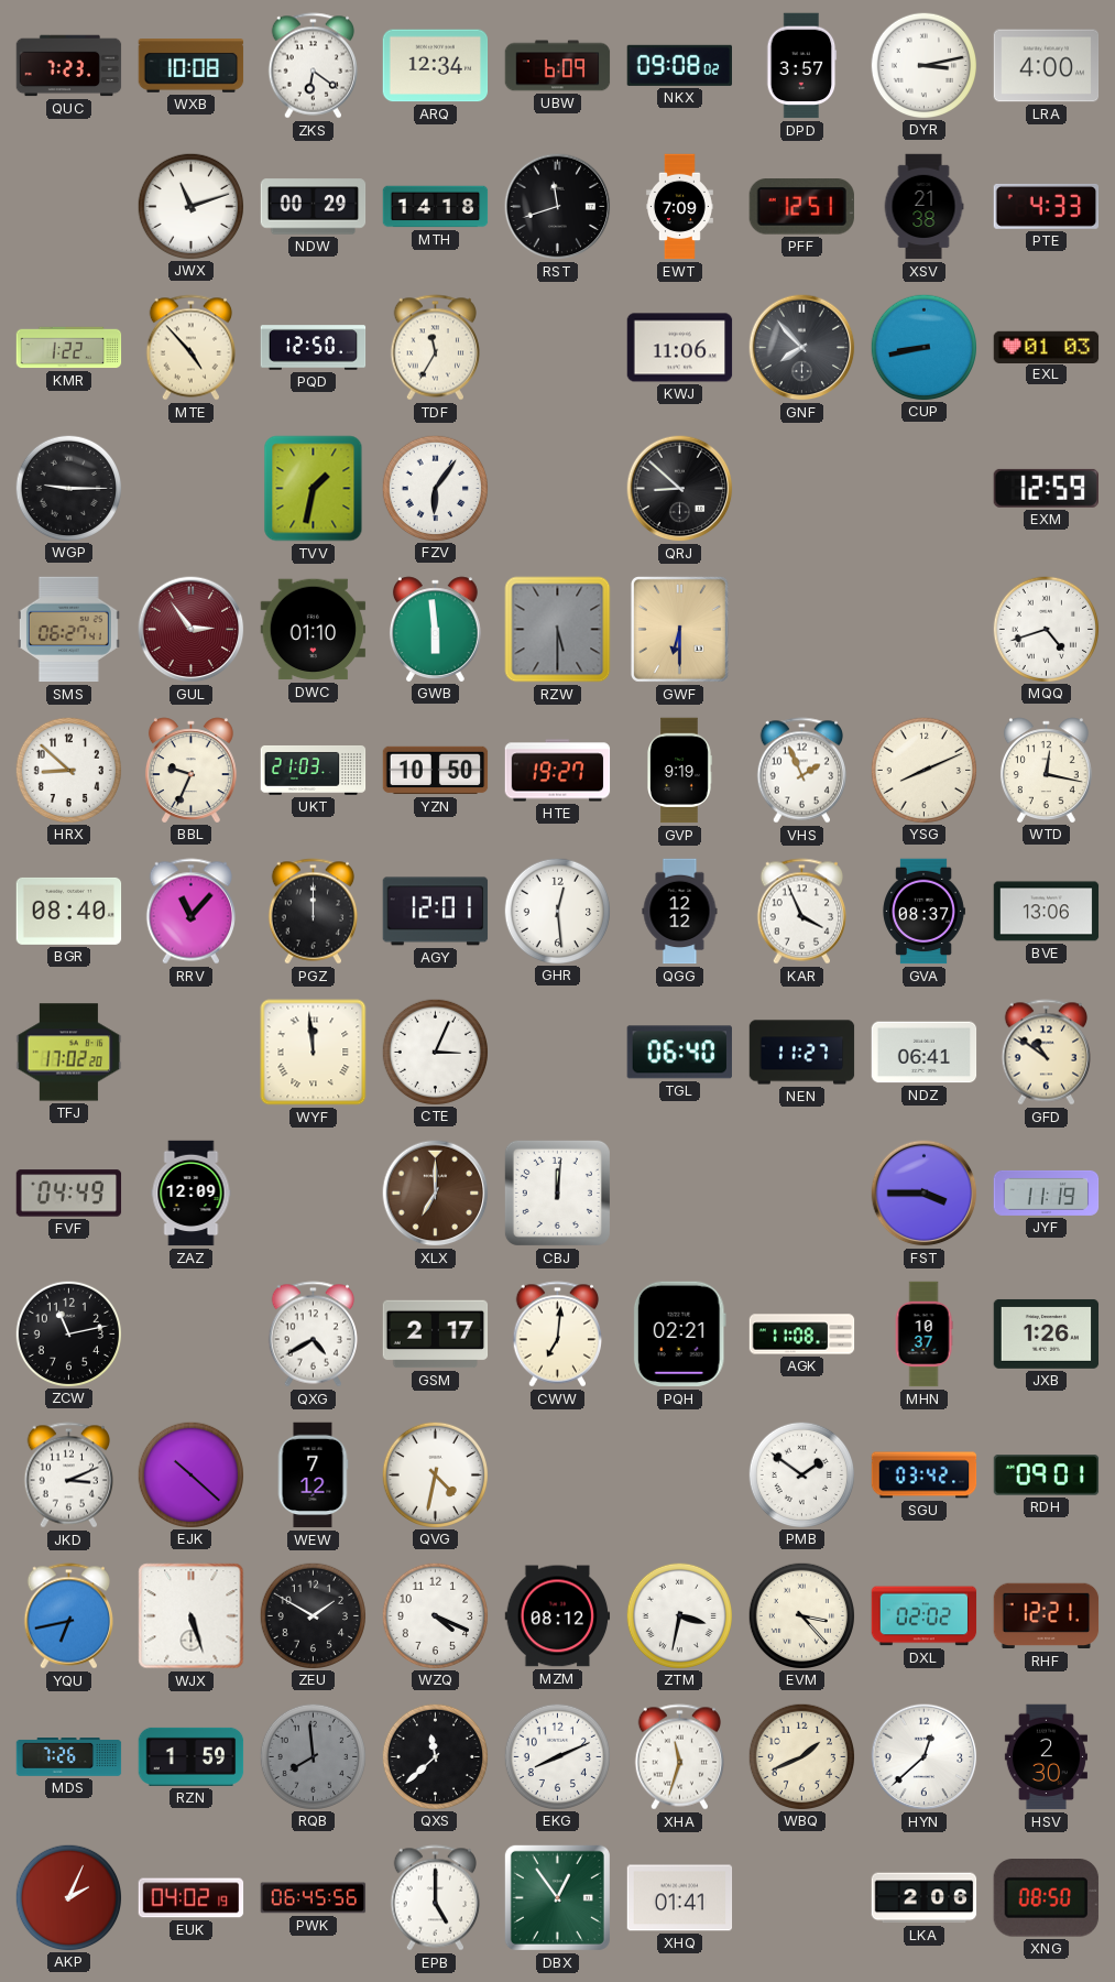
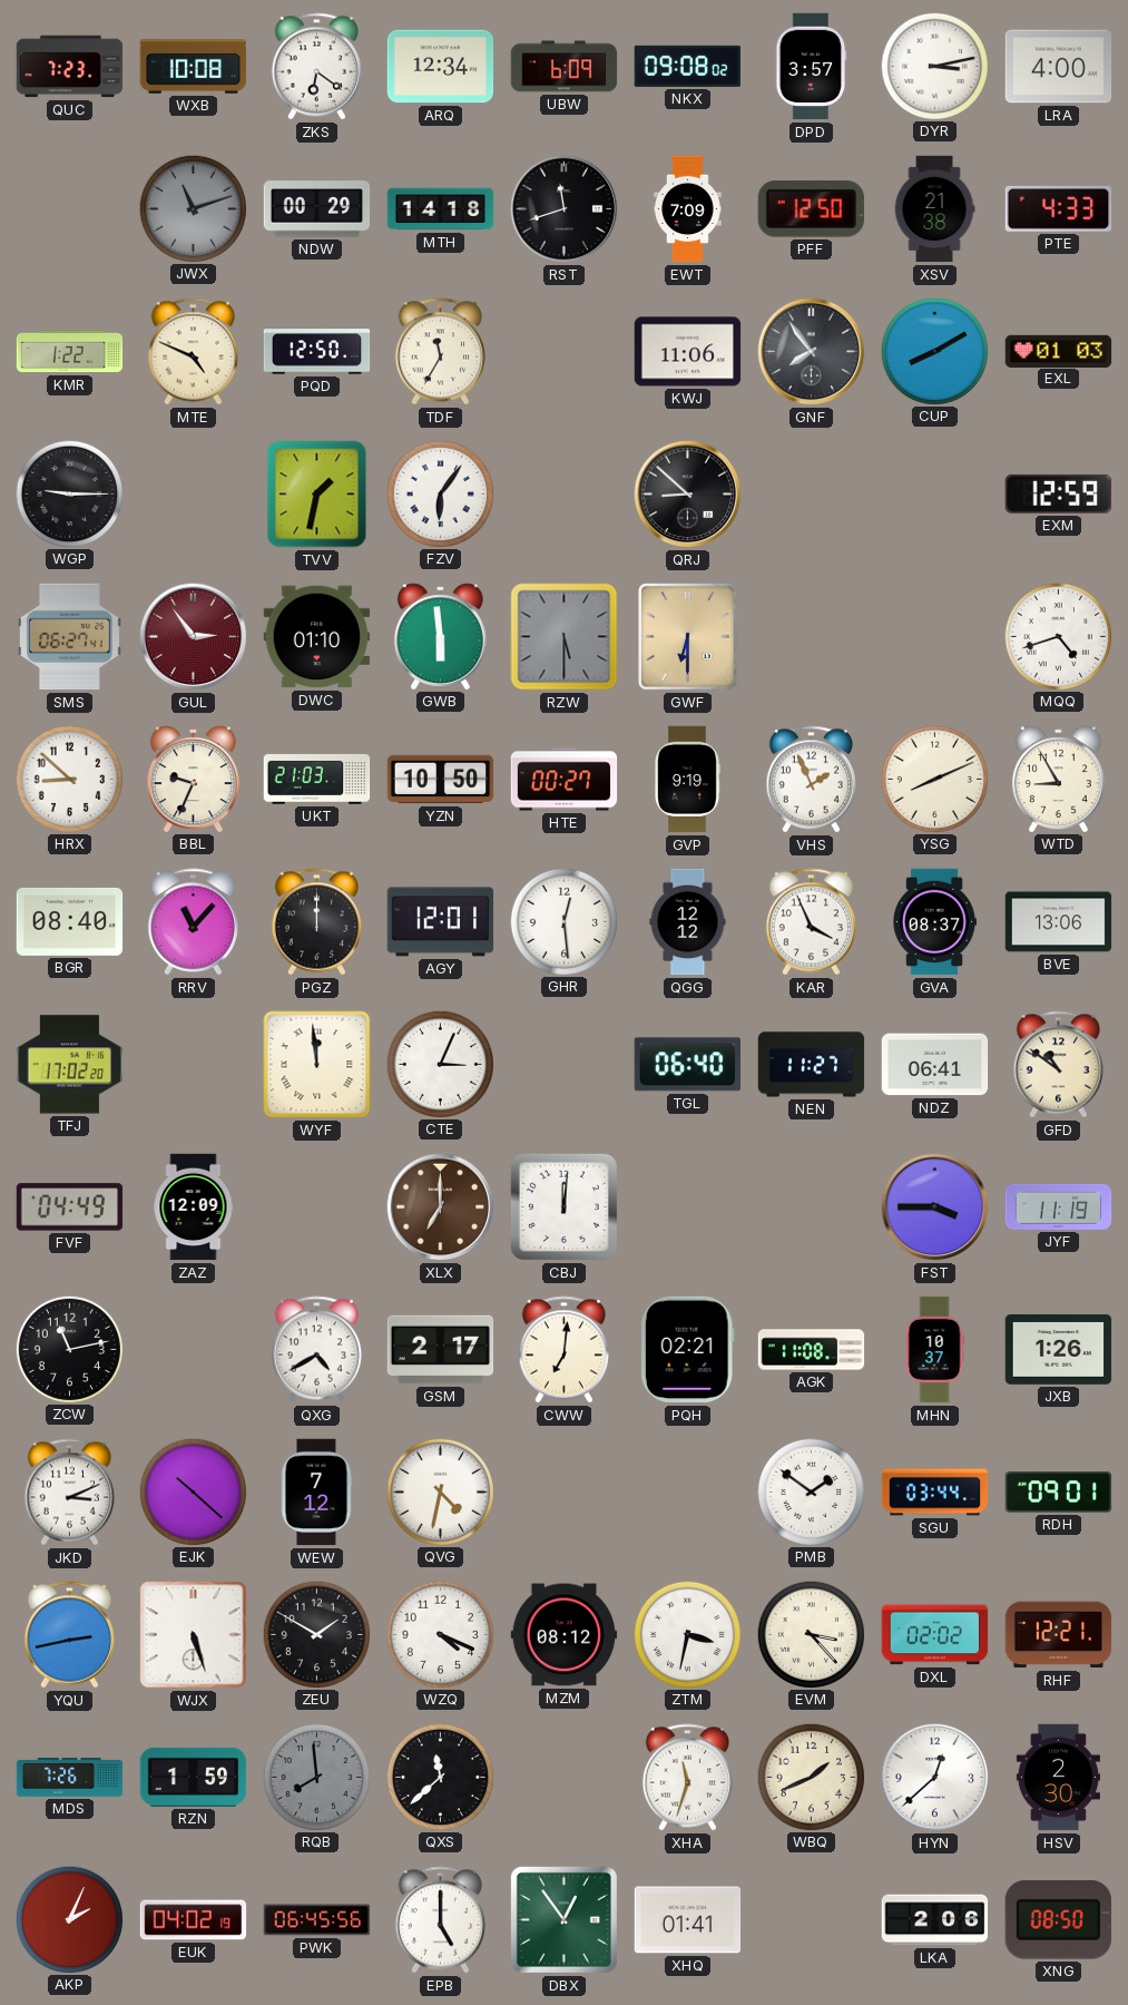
JWX dial: white -> grey
PFF: 12:51 -> 12:50
MTE: 4:53 -> 4:49
GNF: 7:53 -> 7:54
CUP: 8:43 -> 8:10
HTE: 19:27 -> 00:27
WTD: 12:17 -> 8:55
SGU: 03:42 -> 03:44
YQU: 6:43 -> 2:43
EKG: 8:11 -> none
